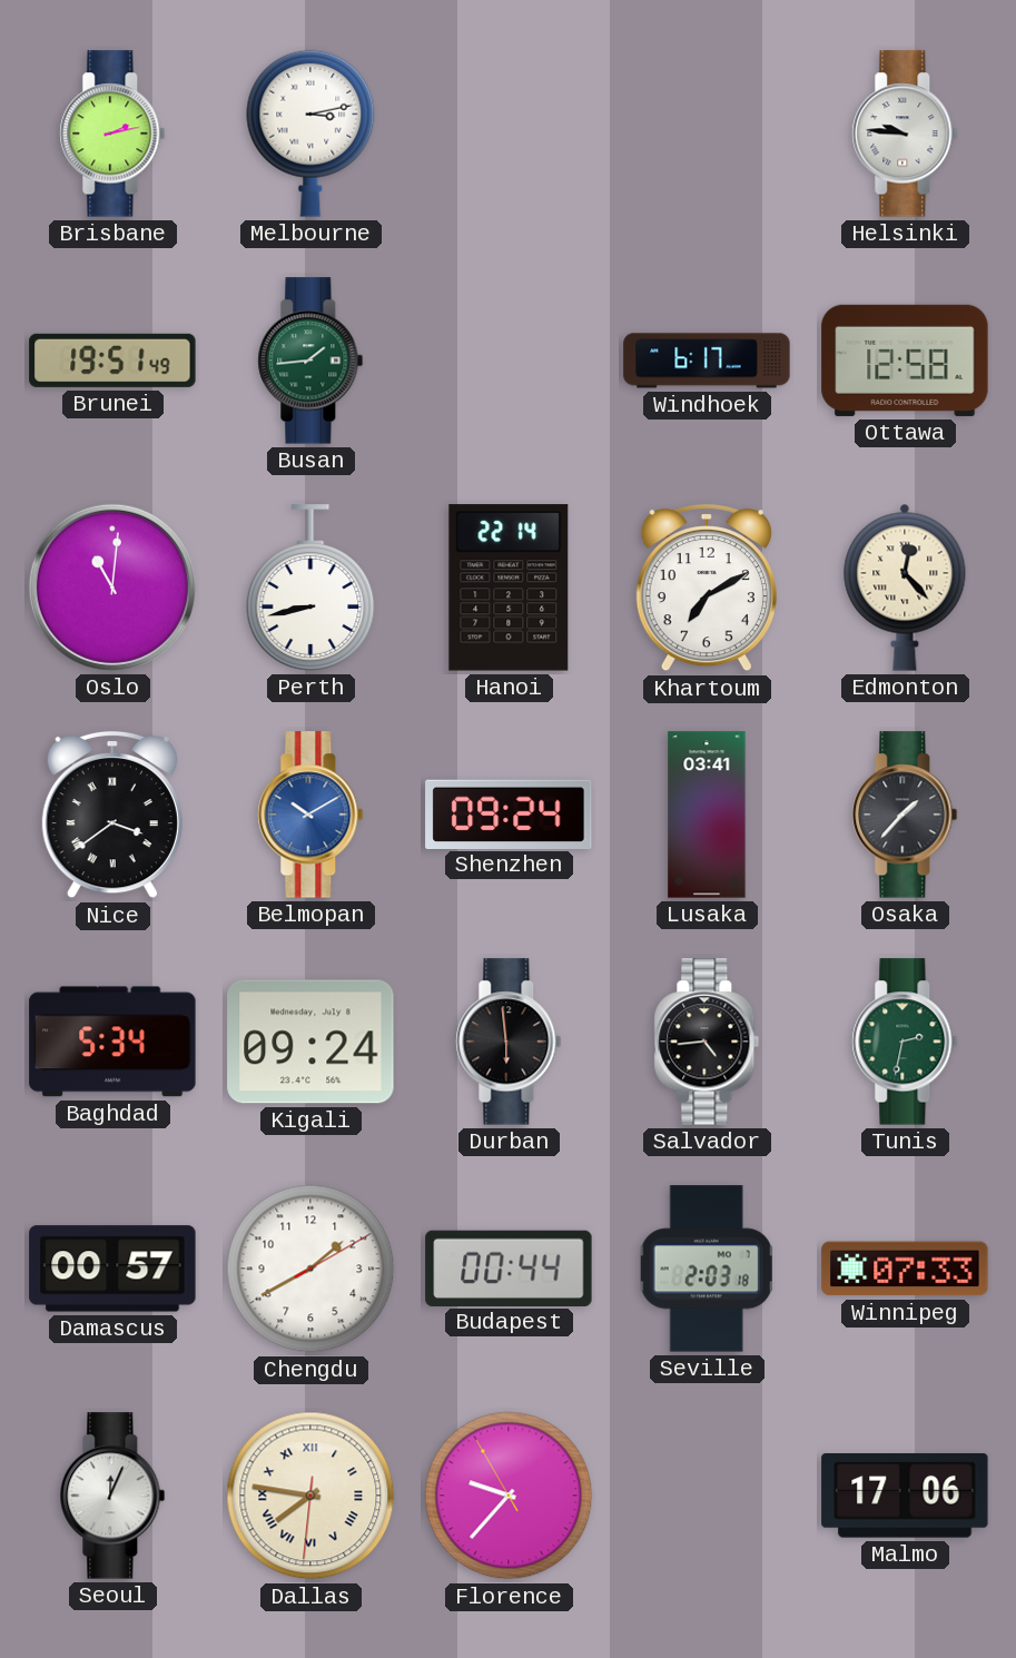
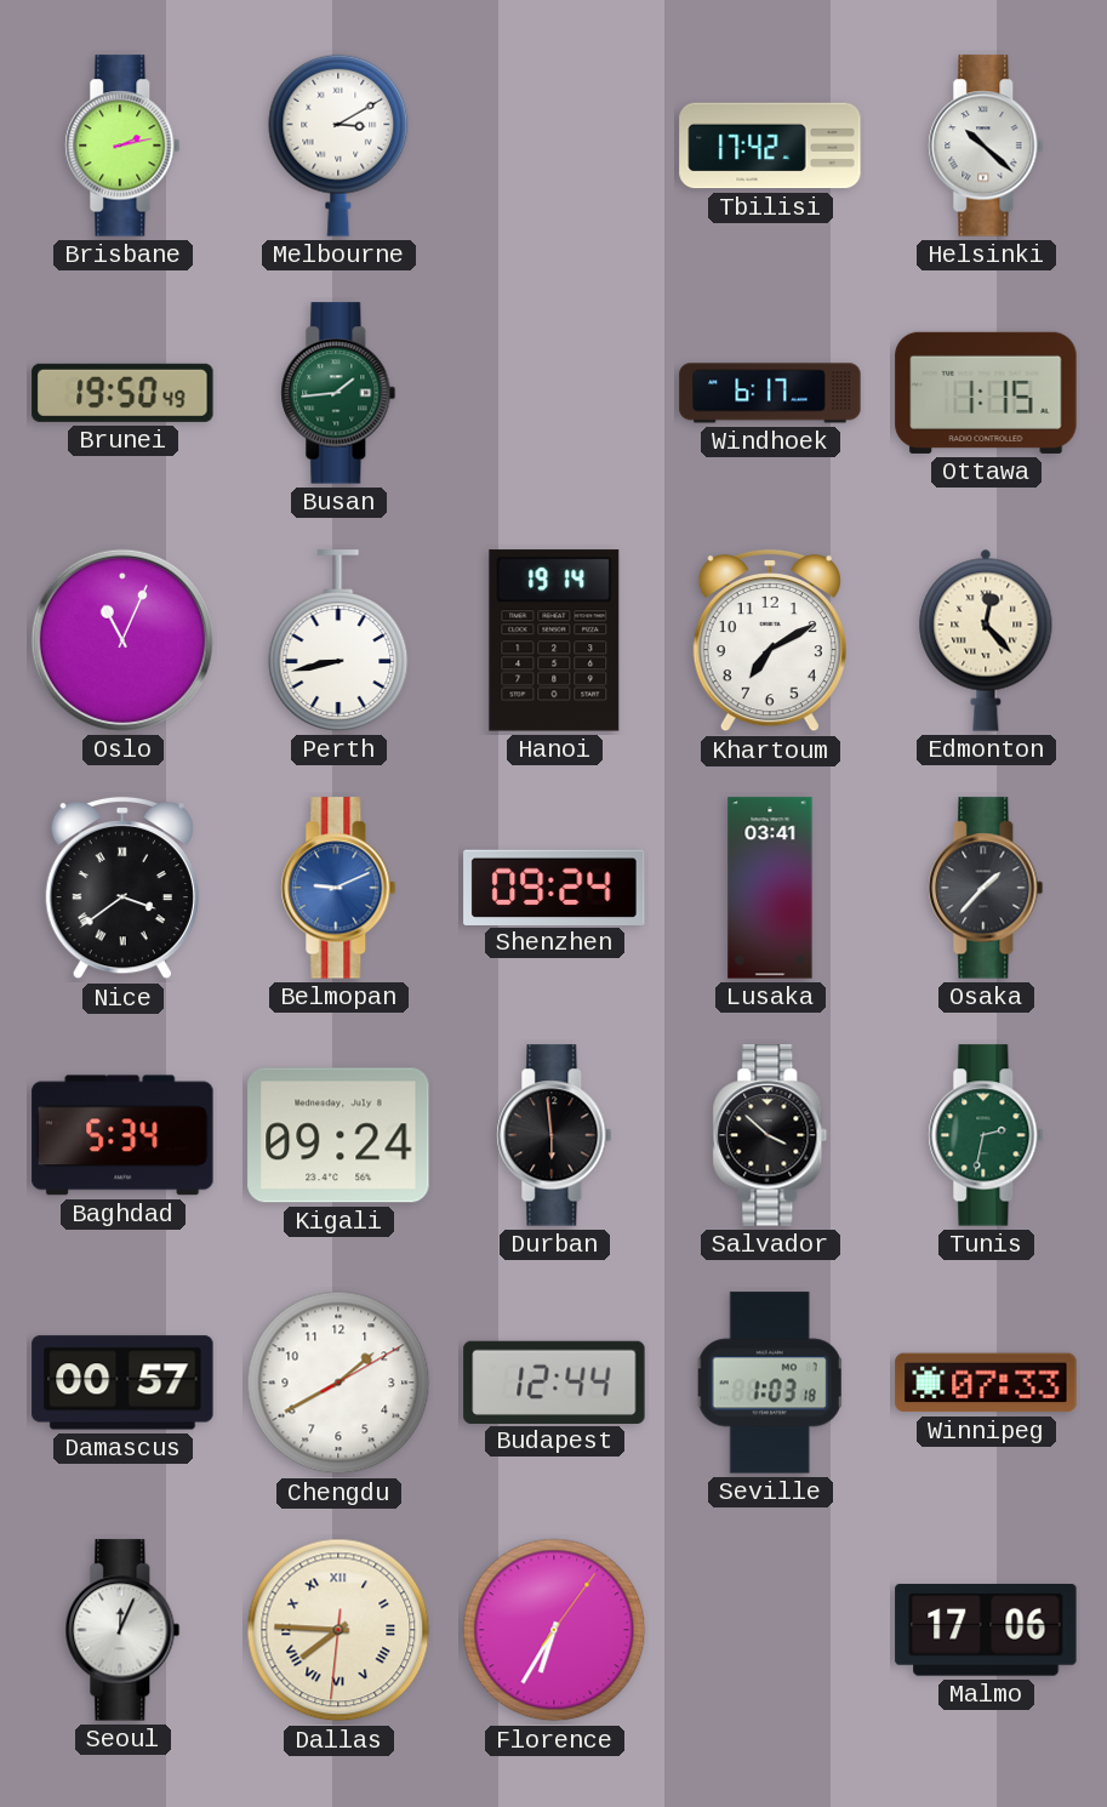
Melbourne: 3:13 -> 3:10
Tbilisi: none -> 17:42
Helsinki: 9:46 -> 10:22
Brunei: 19:51 -> 19:50
Ottawa: 12:58 -> 1:15
Oslo: 11:01 -> 11:04
Hanoi: 22:14 -> 19:14
Belmopan: 10:10 -> 9:11
Salvador: 4:44 -> 3:52
Budapest: 00:44 -> 12:44
Seville: 2:03 -> 1:03
Dallas: 7:46 -> 7:45
Florence: 9:36 -> 6:35
